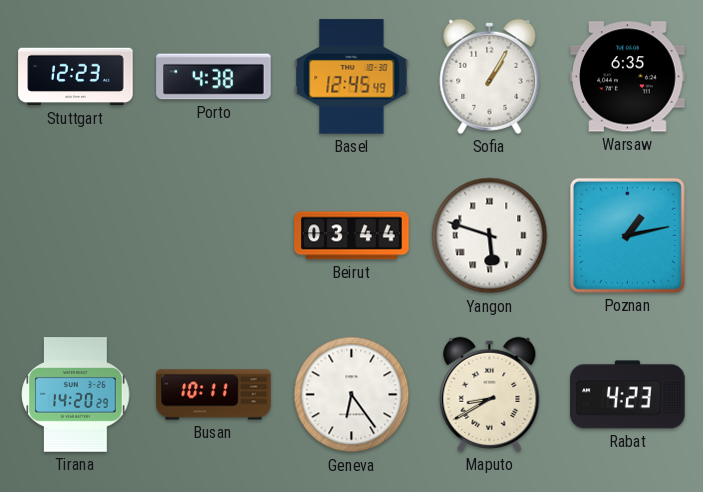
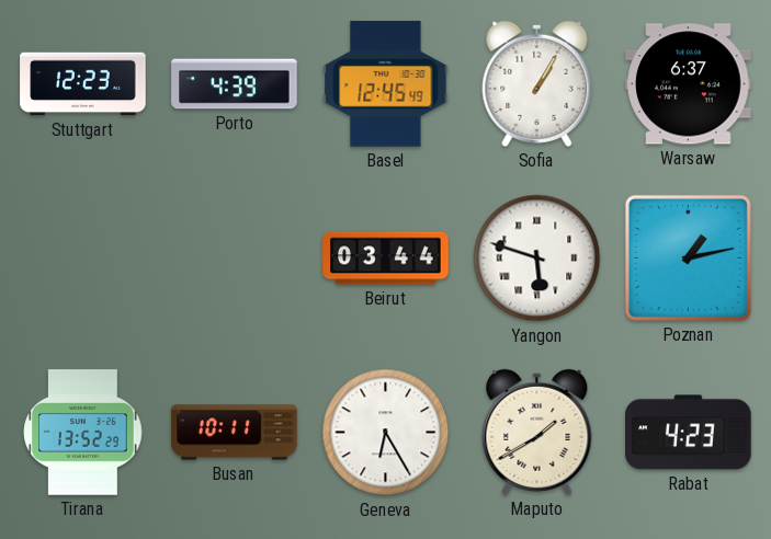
Porto: 4:38 -> 4:39
Warsaw: 6:35 -> 6:37
Tirana: 14:20 -> 13:52
Geneva: 6:24 -> 6:25
Maputo: 8:40 -> 1:40
